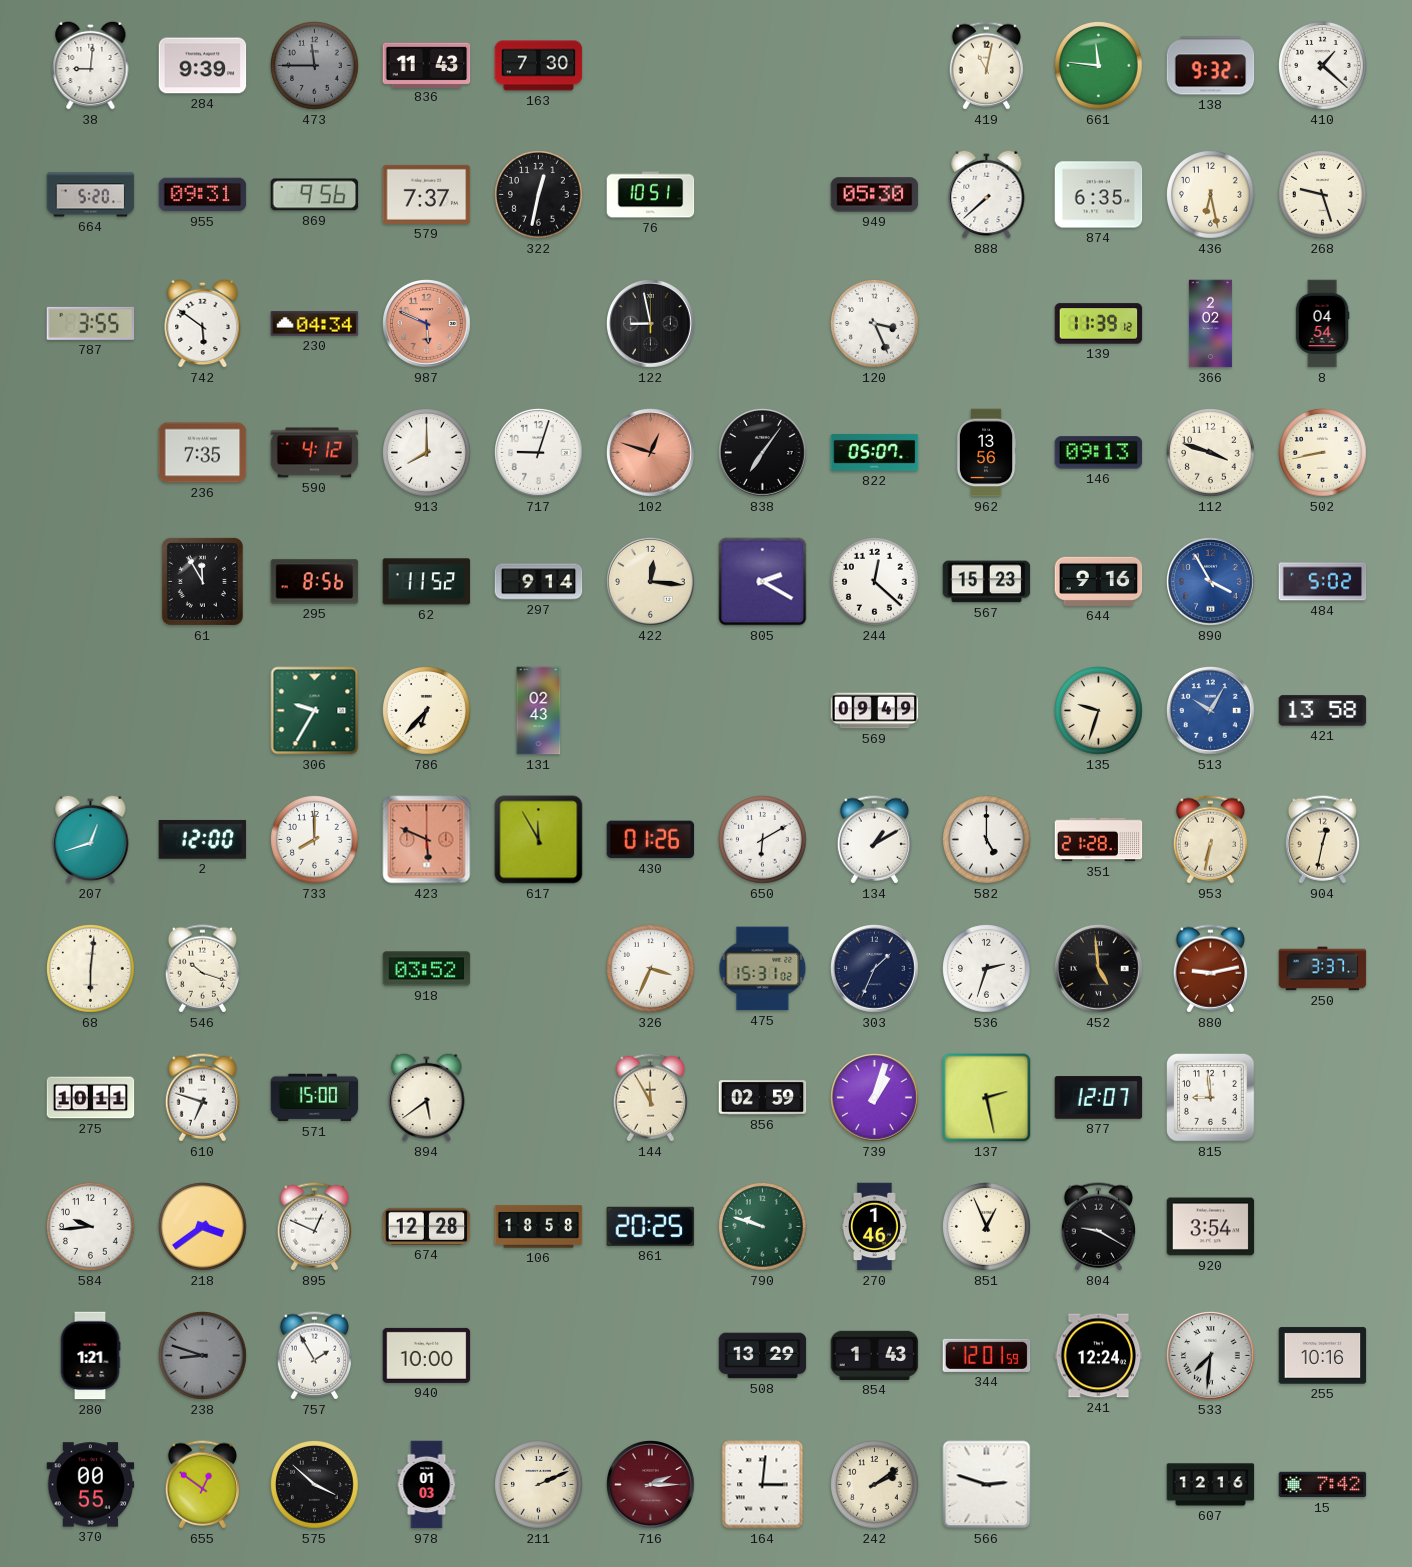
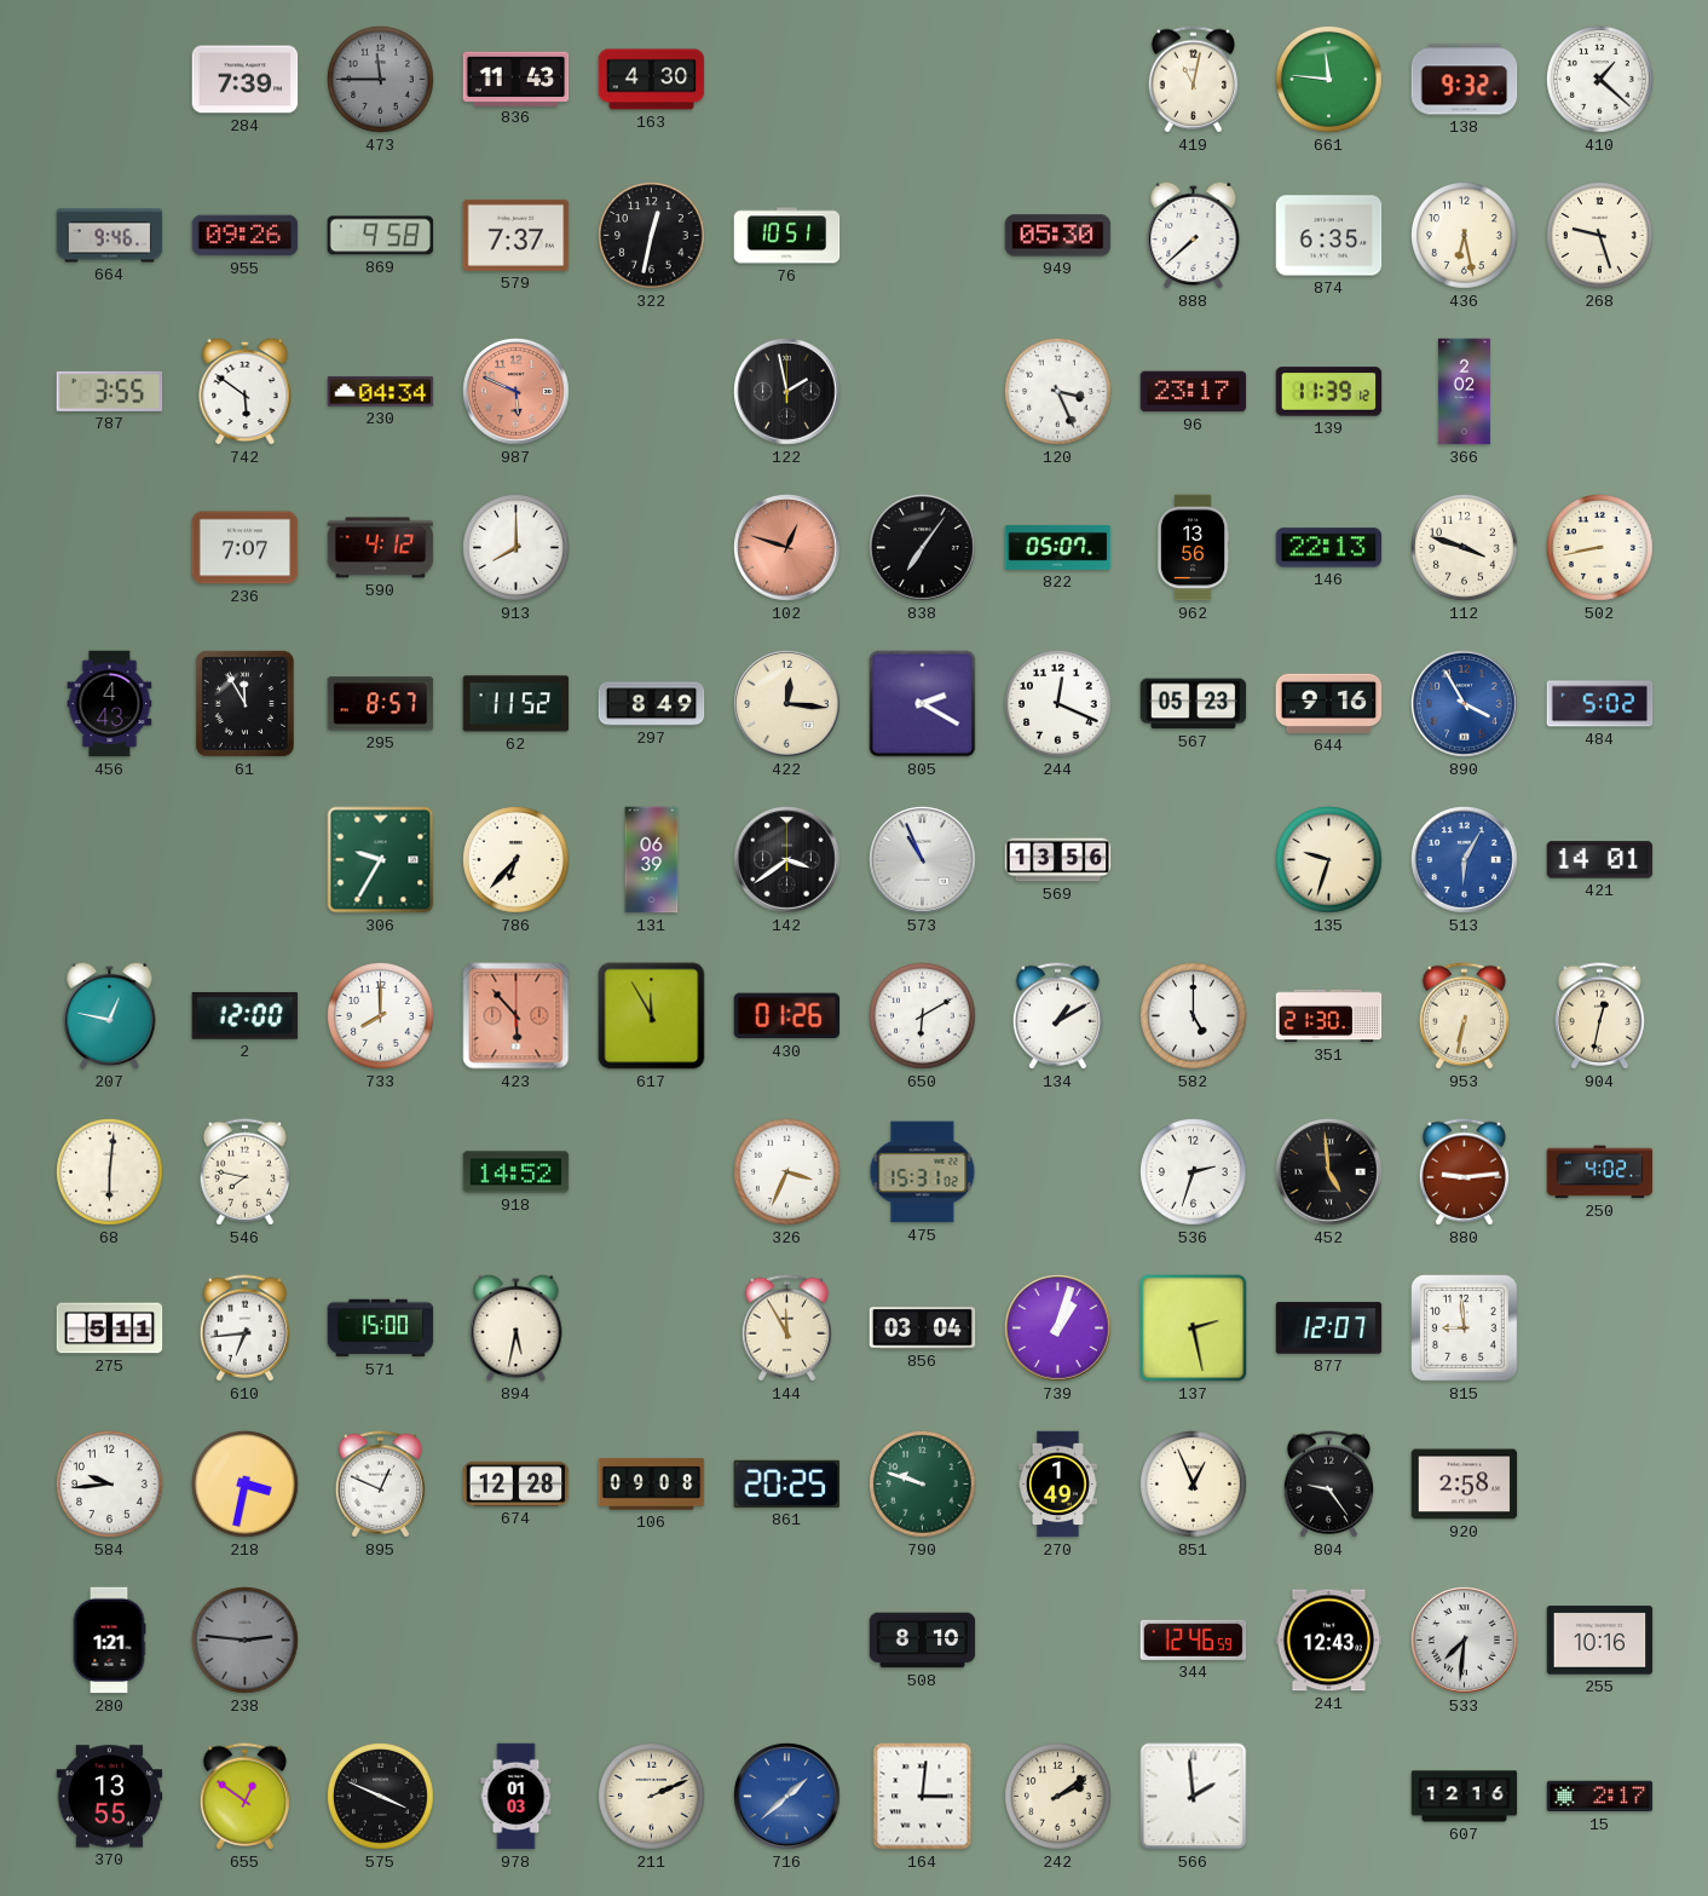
38: 9:01 -> none
284: 9:39 -> 7:39
163: 7:30 -> 4:30
664: 5:20 -> 9:46
955: 09:31 -> 09:26
869: 9:56 -> 9:58
122: 8:58 -> 1:58
96: none -> 23:17
8: 04:54 -> none
236: 7:35 -> 7:07
717: 9:03 -> none
146: 09:13 -> 22:13
456: none -> 4:43
295: 8:56 -> 8:57
297: 9:14 -> 8:49
244: 12:22 -> 12:19
567: 15:23 -> 05:23
131: 02:43 -> 06:39
142: none -> 3:39
573: none -> 10:56
569: 09:49 -> 13:56
513: 10:05 -> 6:05
421: 13:58 -> 14:01
207: 12:42 -> 12:47
423: 5:49 -> 5:53
351: 21:28 -> 21:30
546: 10:18 -> 7:47
918: 03:52 -> 14:52
303: 1:34 -> none
880: 9:13 -> 9:14
250: 3:37 -> 4:02
275: 10:11 -> 5:11
610: 6:48 -> 6:44
894: 5:39 -> 5:32
856: 02:59 -> 03:04
218: 3:39 -> 3:32
106: 18:58 -> 09:08
270: 1:46 -> 1:49
804: 9:20 -> 9:24
920: 3:54 -> 2:58
238: 8:48 -> 2:46
757: 1:55 -> none
940: 10:00 -> none
508: 13:29 -> 8:10
854: 1:43 -> none
344: 12:01 -> 12:46
241: 12:24 -> 12:43
370: 00:55 -> 13:55
575: 3:52 -> 3:49
716: 2:15 -> 1:38
716 dial: burgundy -> blue
566: 2:48 -> 1:59
15: 7:42 -> 2:17
